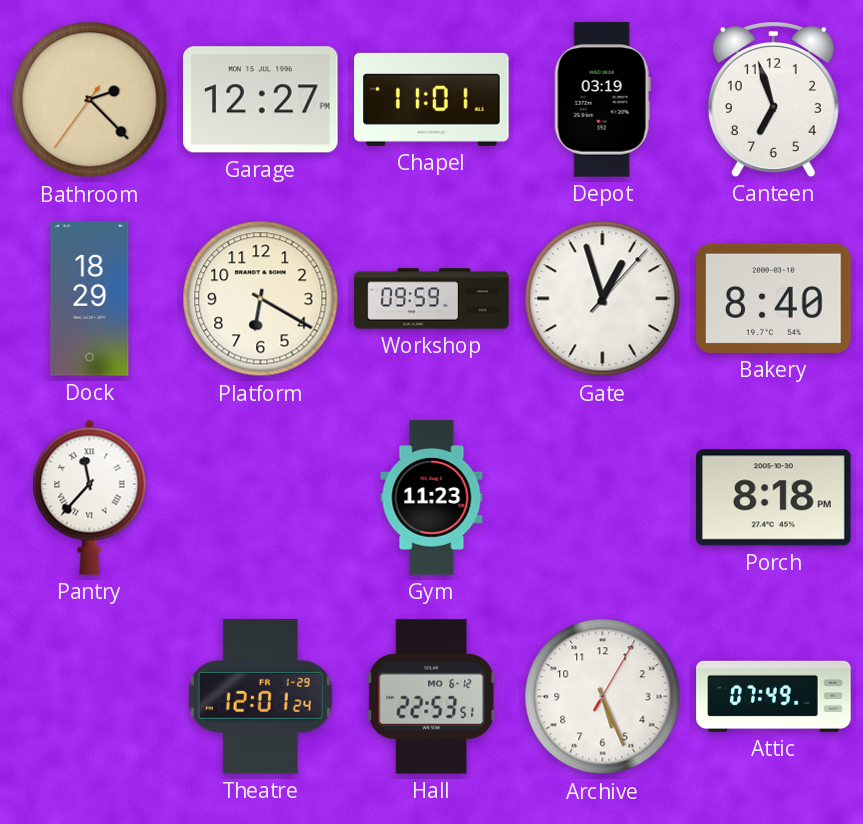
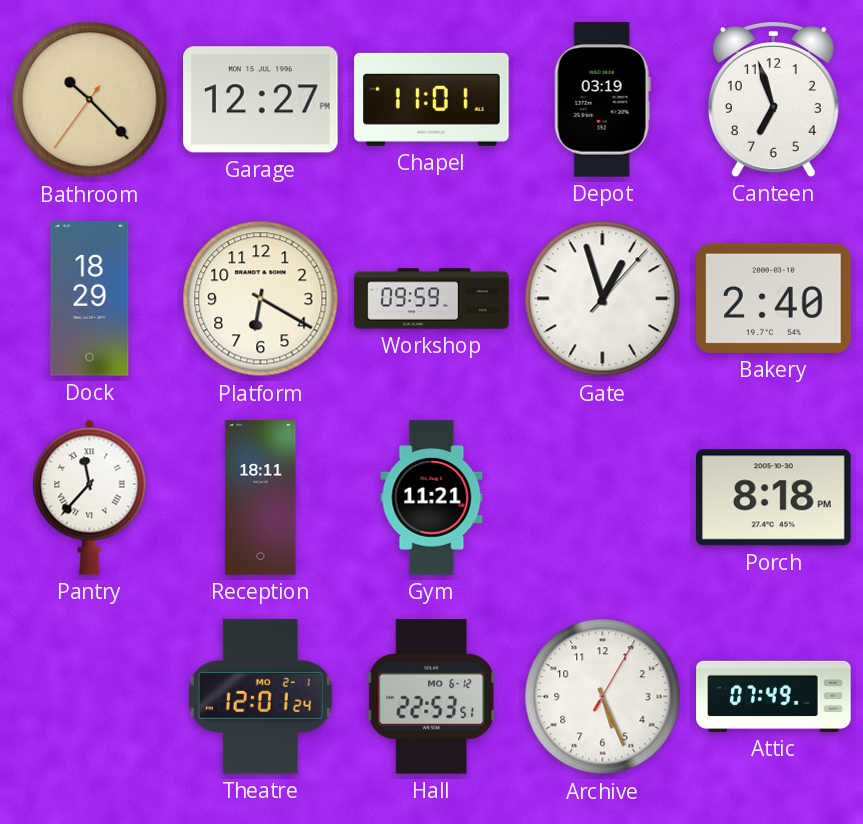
Bathroom: 2:22 -> 10:22
Bakery: 8:40 -> 2:40
Reception: none -> 18:11
Gym: 11:23 -> 11:21
Theatre date: FR 1-29 -> MO 2-1
